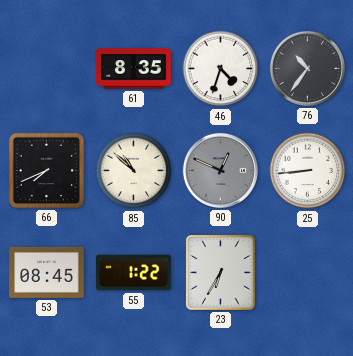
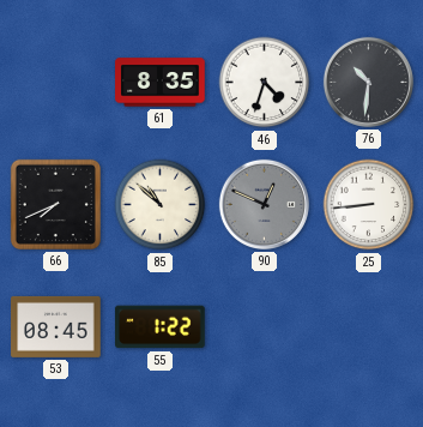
76: 10:36 -> 10:31
23: 6:35 -> none
